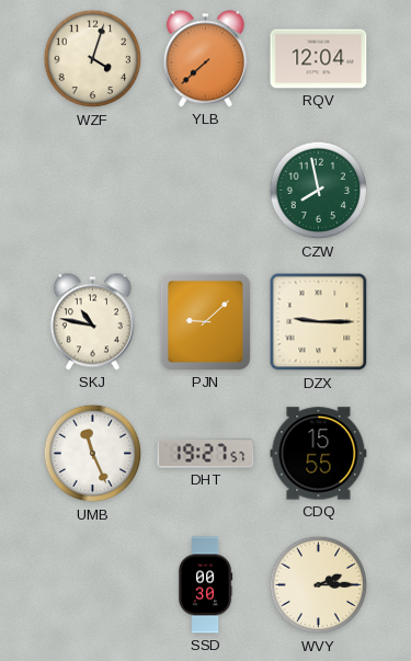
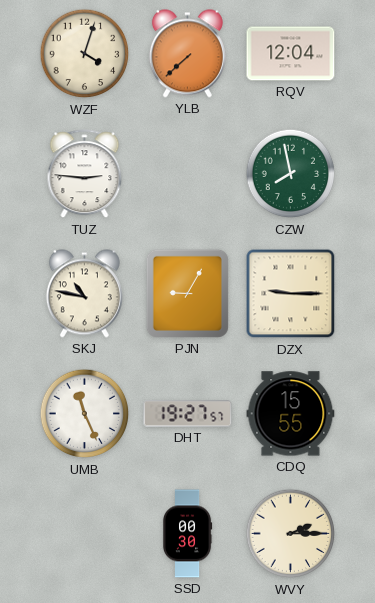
TUZ: none -> 2:46
PJN: 9:08 -> 9:05
